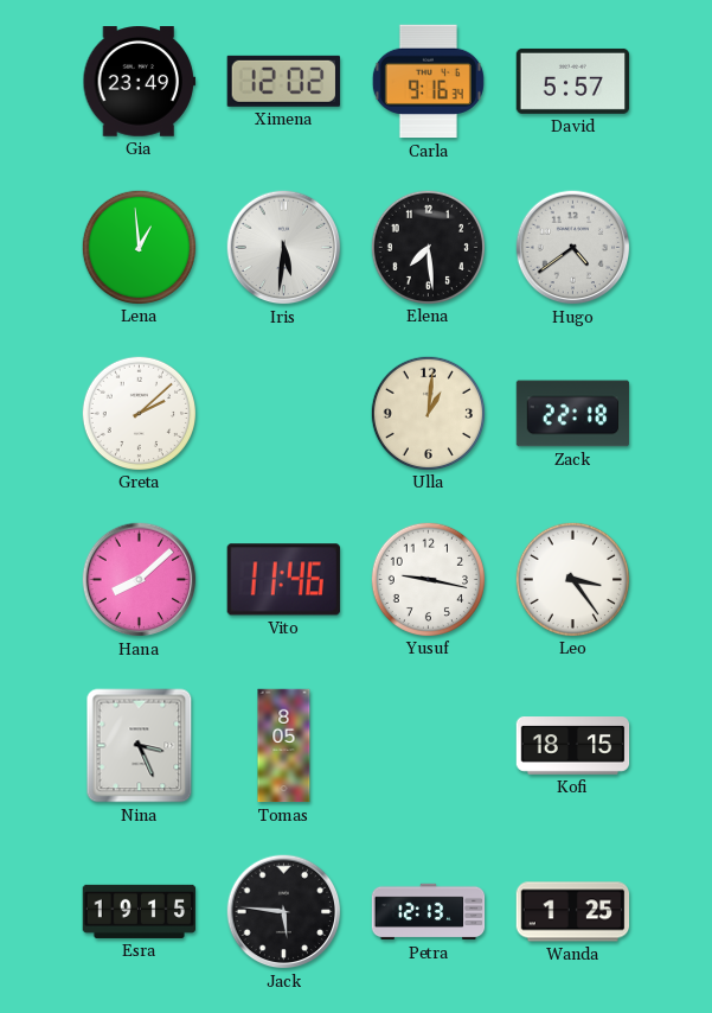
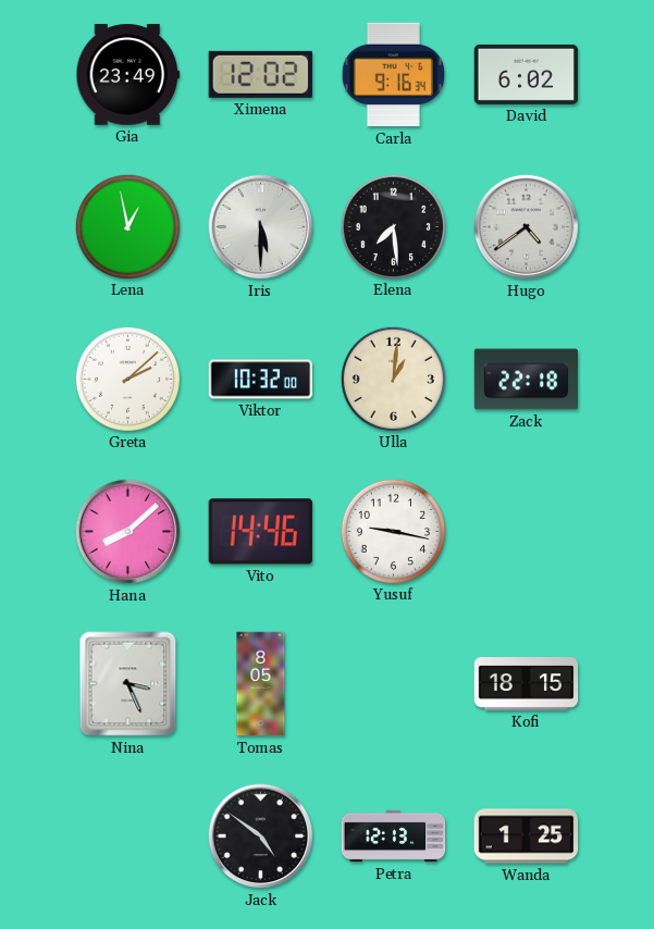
David: 5:57 -> 6:02
Lena: 12:59 -> 12:58
Iris: 5:31 -> 5:30
Viktor: none -> 10:32
Vito: 11:46 -> 14:46
Leo: 3:24 -> none
Esra: 19:15 -> none
Jack: 5:46 -> 4:51
